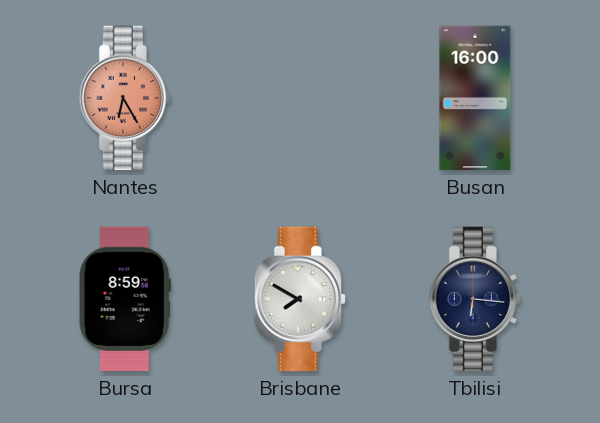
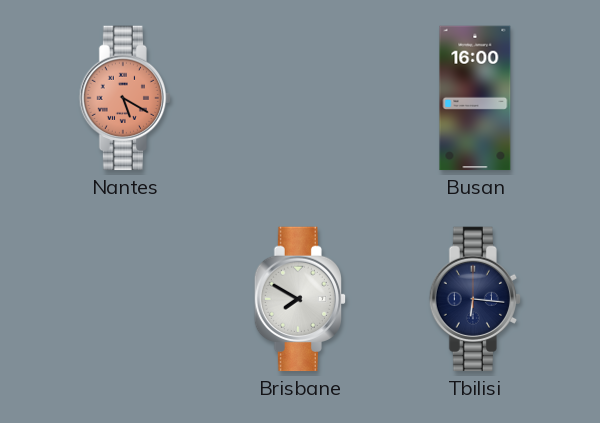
Nantes: 6:25 -> 5:20
Bursa: 8:59 -> none
